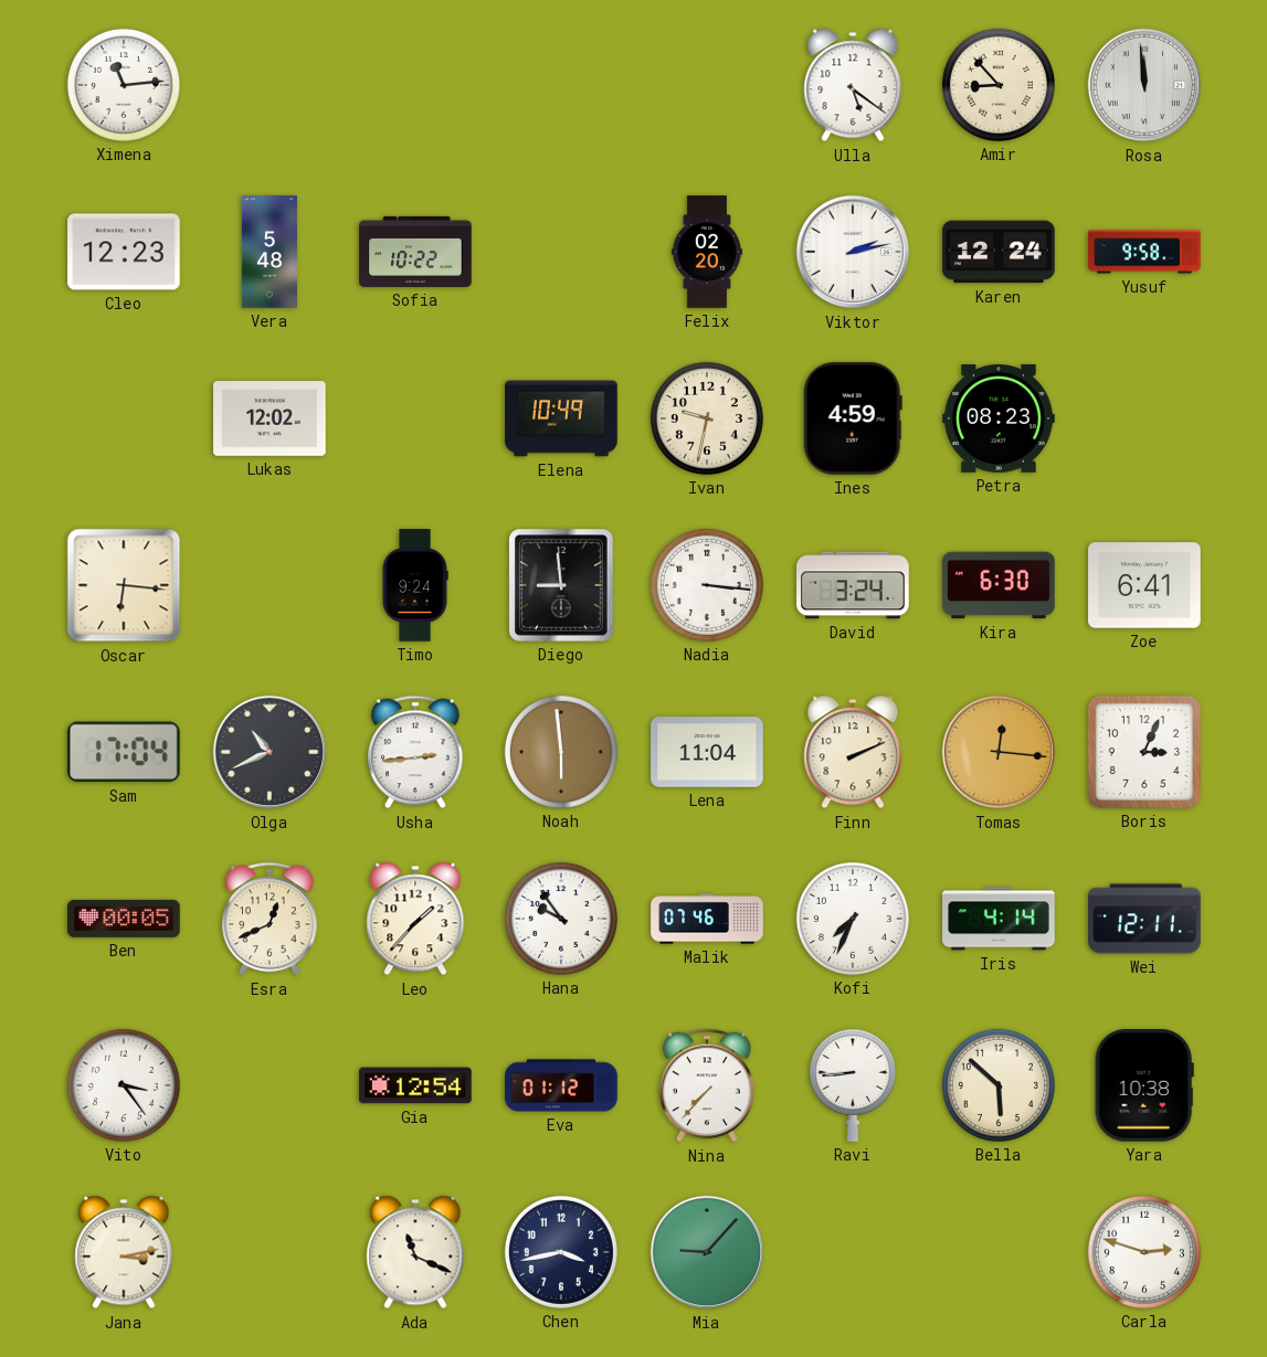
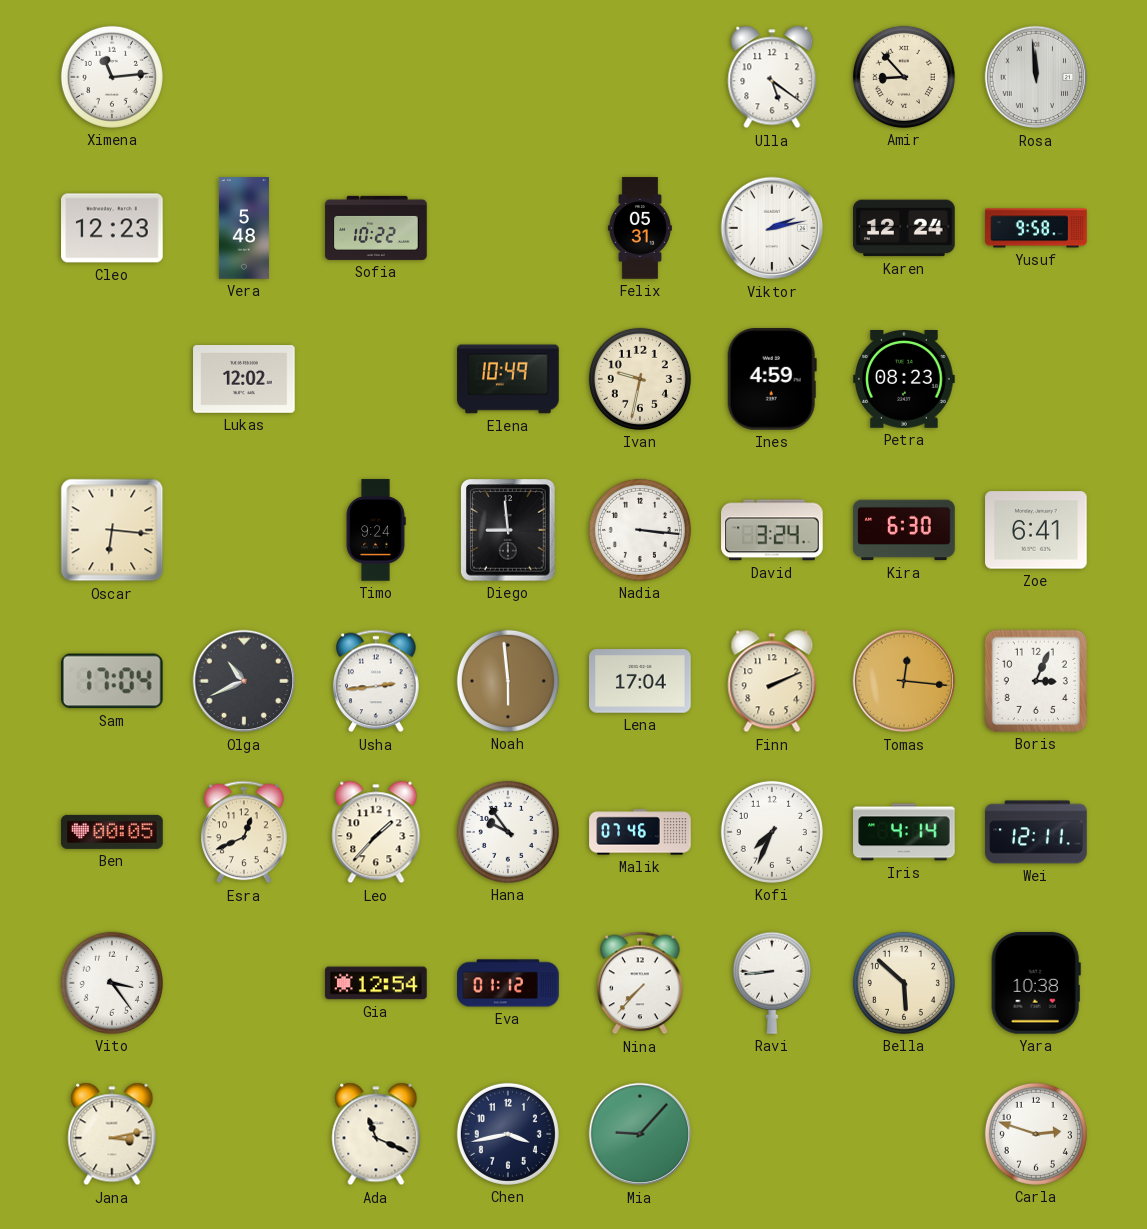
Felix: 02:20 -> 05:31
Lena: 11:04 -> 17:04
